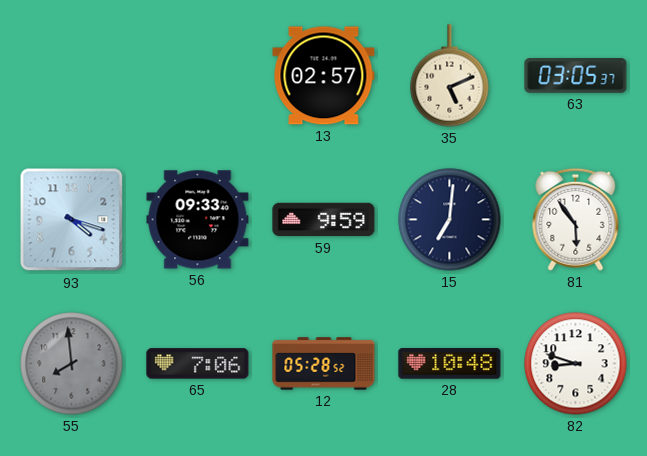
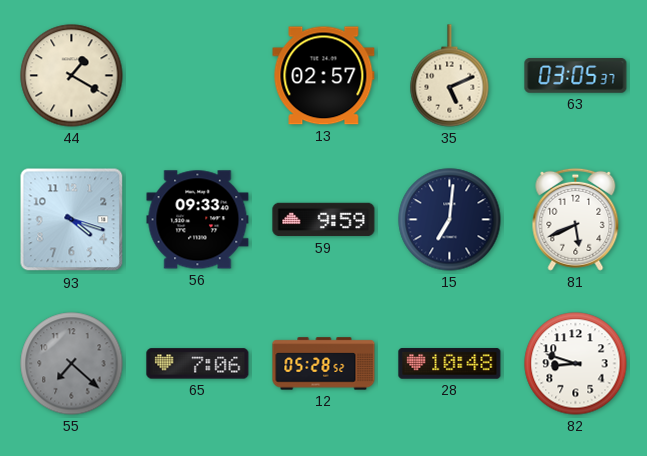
44: none -> 1:20
81: 5:54 -> 5:41
55: 7:59 -> 7:22
